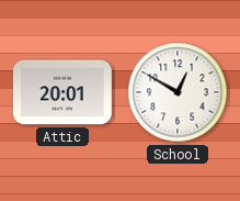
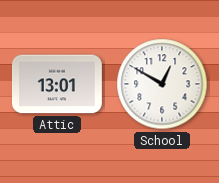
Attic: 20:01 -> 13:01
